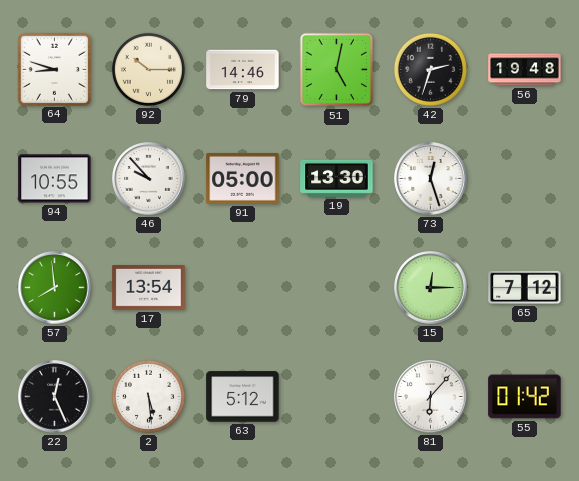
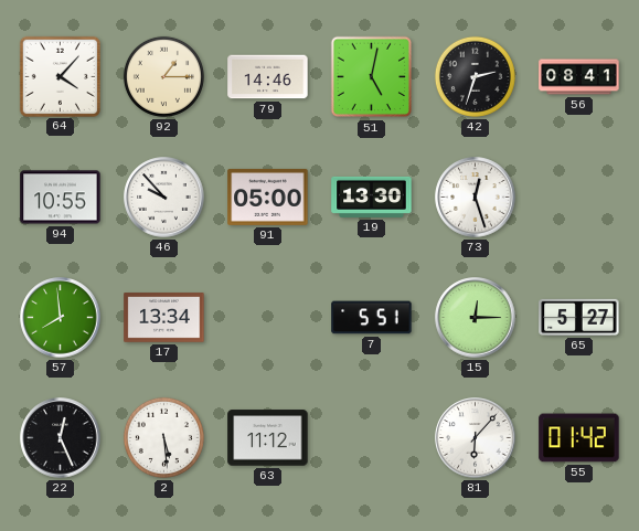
64: 8:48 -> 4:07
92: 10:15 -> 1:15
56: 19:48 -> 08:41
17: 13:54 -> 13:34
7: none -> 5:51
65: 7:12 -> 5:27
63: 5:12 -> 11:12
